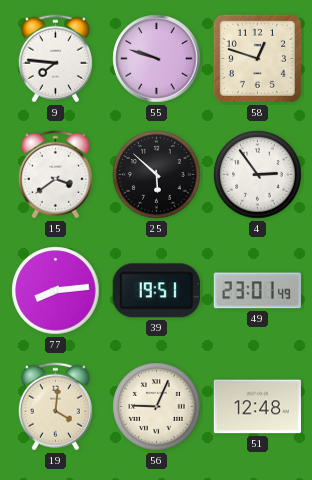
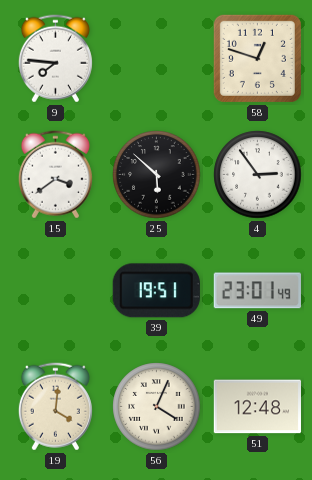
55: 9:48 -> none
77: 8:14 -> none
56: 9:04 -> 4:04
